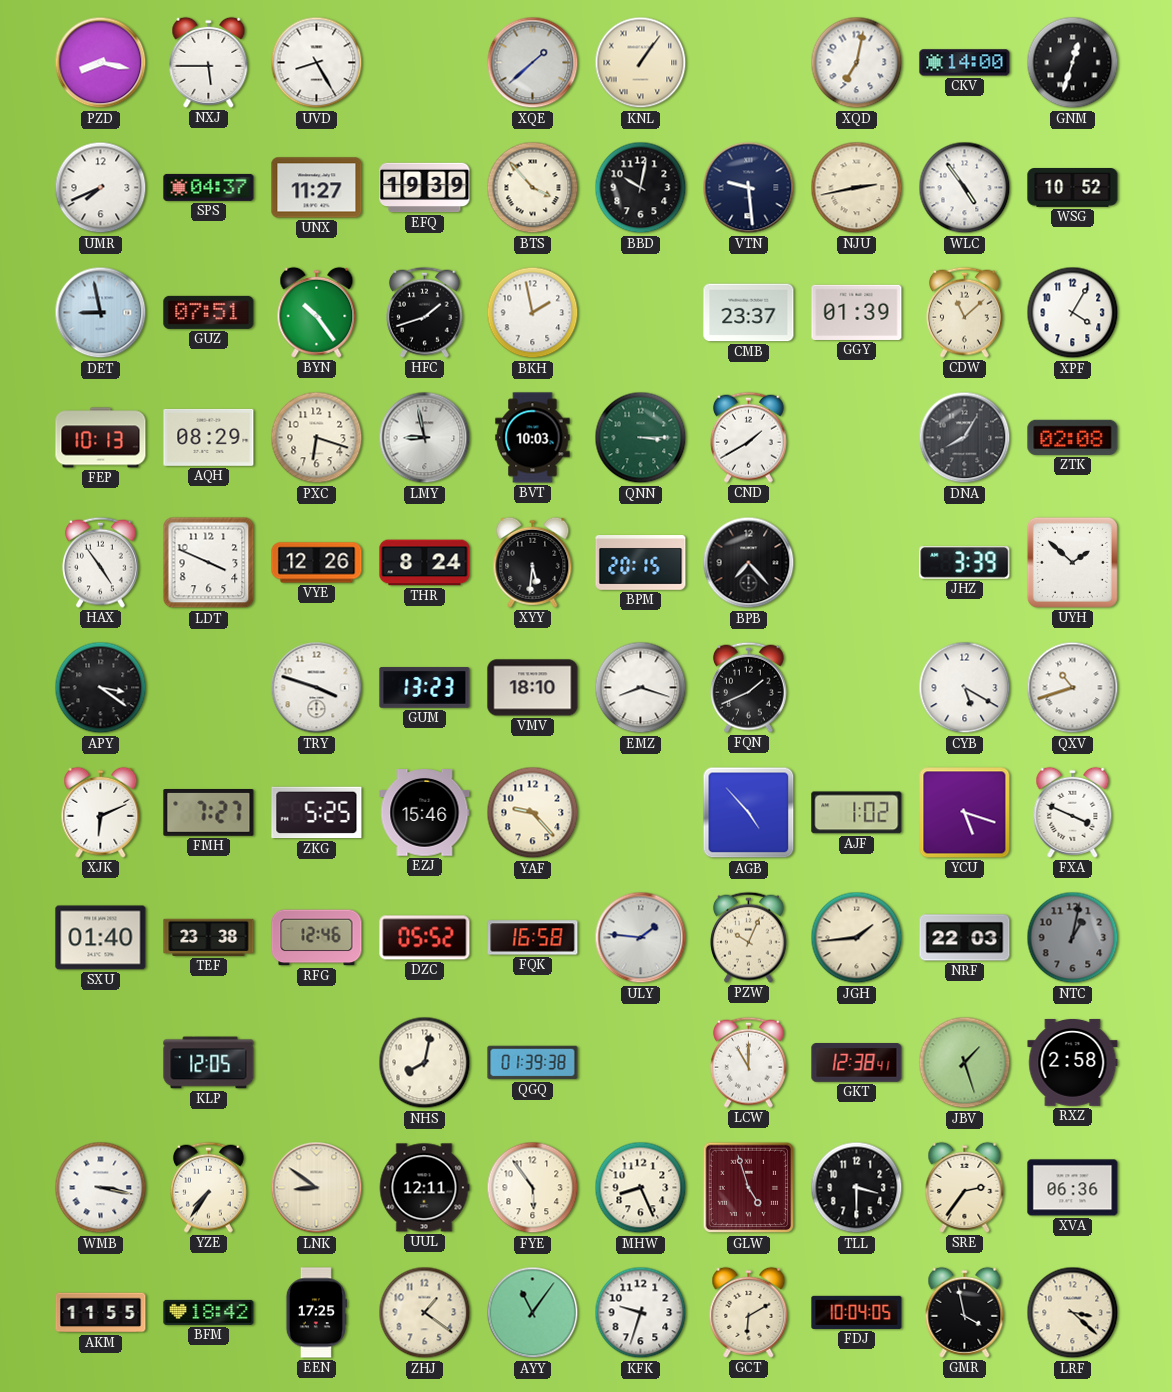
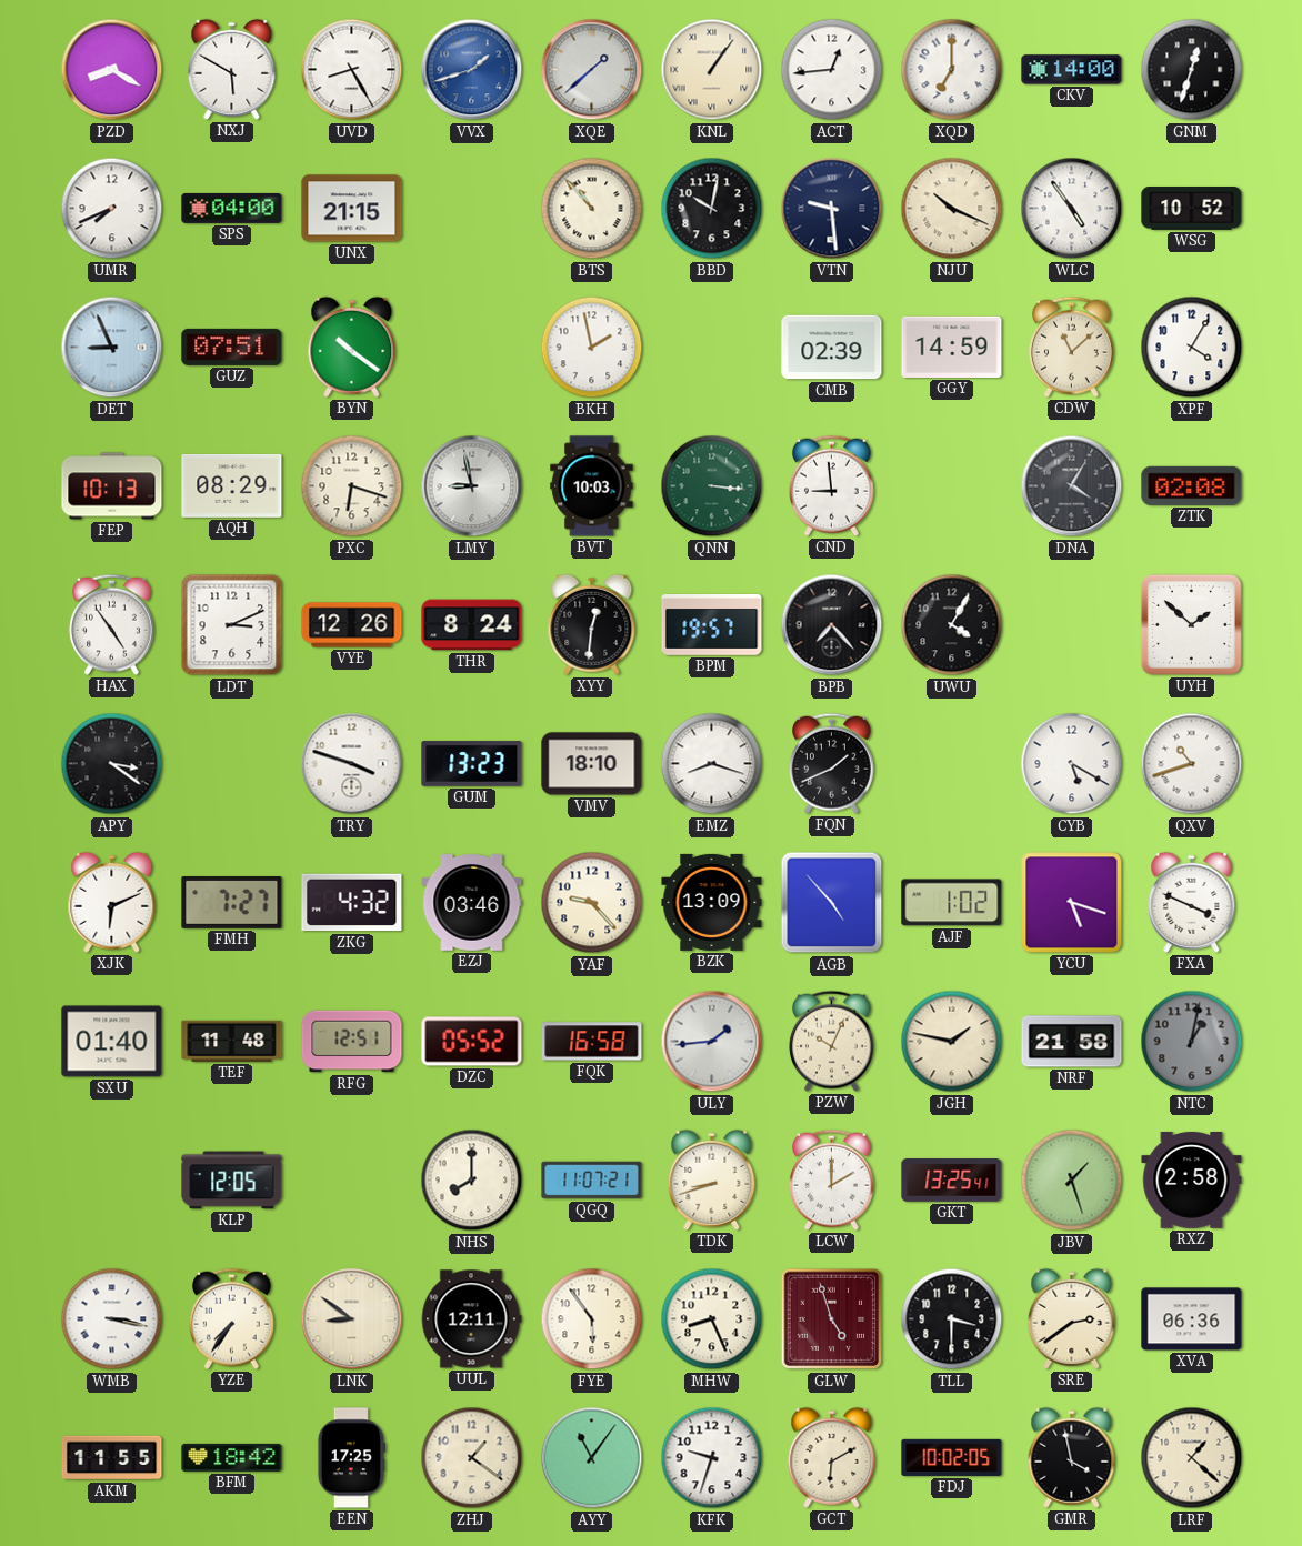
PZD: 8:17 -> 8:20
NXJ: 5:45 -> 5:50
VVX: none -> 1:42
ACT: none -> 12:44
XQD: 7:02 -> 7:00
SPS: 04:37 -> 04:00
UNX: 11:27 -> 21:15
EFQ: 19:39 -> none
BTS: 3:53 -> 10:53
NJU: 2:43 -> 10:19
DET: 8:58 -> 8:56
BYN: 10:24 -> 10:21
HFC: 1:42 -> none
CMB: 23:37 -> 02:39
GGY: 01:39 -> 14:59
QNN: 3:15 -> 3:16
CND: 1:40 -> 8:59
DNA: 8:05 -> 4:05
LDT: 3:49 -> 3:11
XYY: 5:31 -> 12:31
BPM: 20:15 -> 19:57
UWU: none -> 4:05
JHZ: 3:39 -> none
ZKG: 5:25 -> 4:32
EZJ: 15:46 -> 03:46
BZK: none -> 13:09
TEF: 23:38 -> 11:48
RFG: 12:46 -> 12:51
ULY: 1:46 -> 1:44
JGH: 1:44 -> 1:47
NRF: 22:03 -> 21:58
NHS: 8:02 -> 8:00
QGQ: 01:39 -> 11:07
TDK: none -> 8:42
LCW: 11:00 -> 2:00
GKT: 12:38 -> 13:25
SRE: 2:36 -> 2:39
FDJ: 10:04 -> 10:02
LRF: 3:22 -> 1:22
